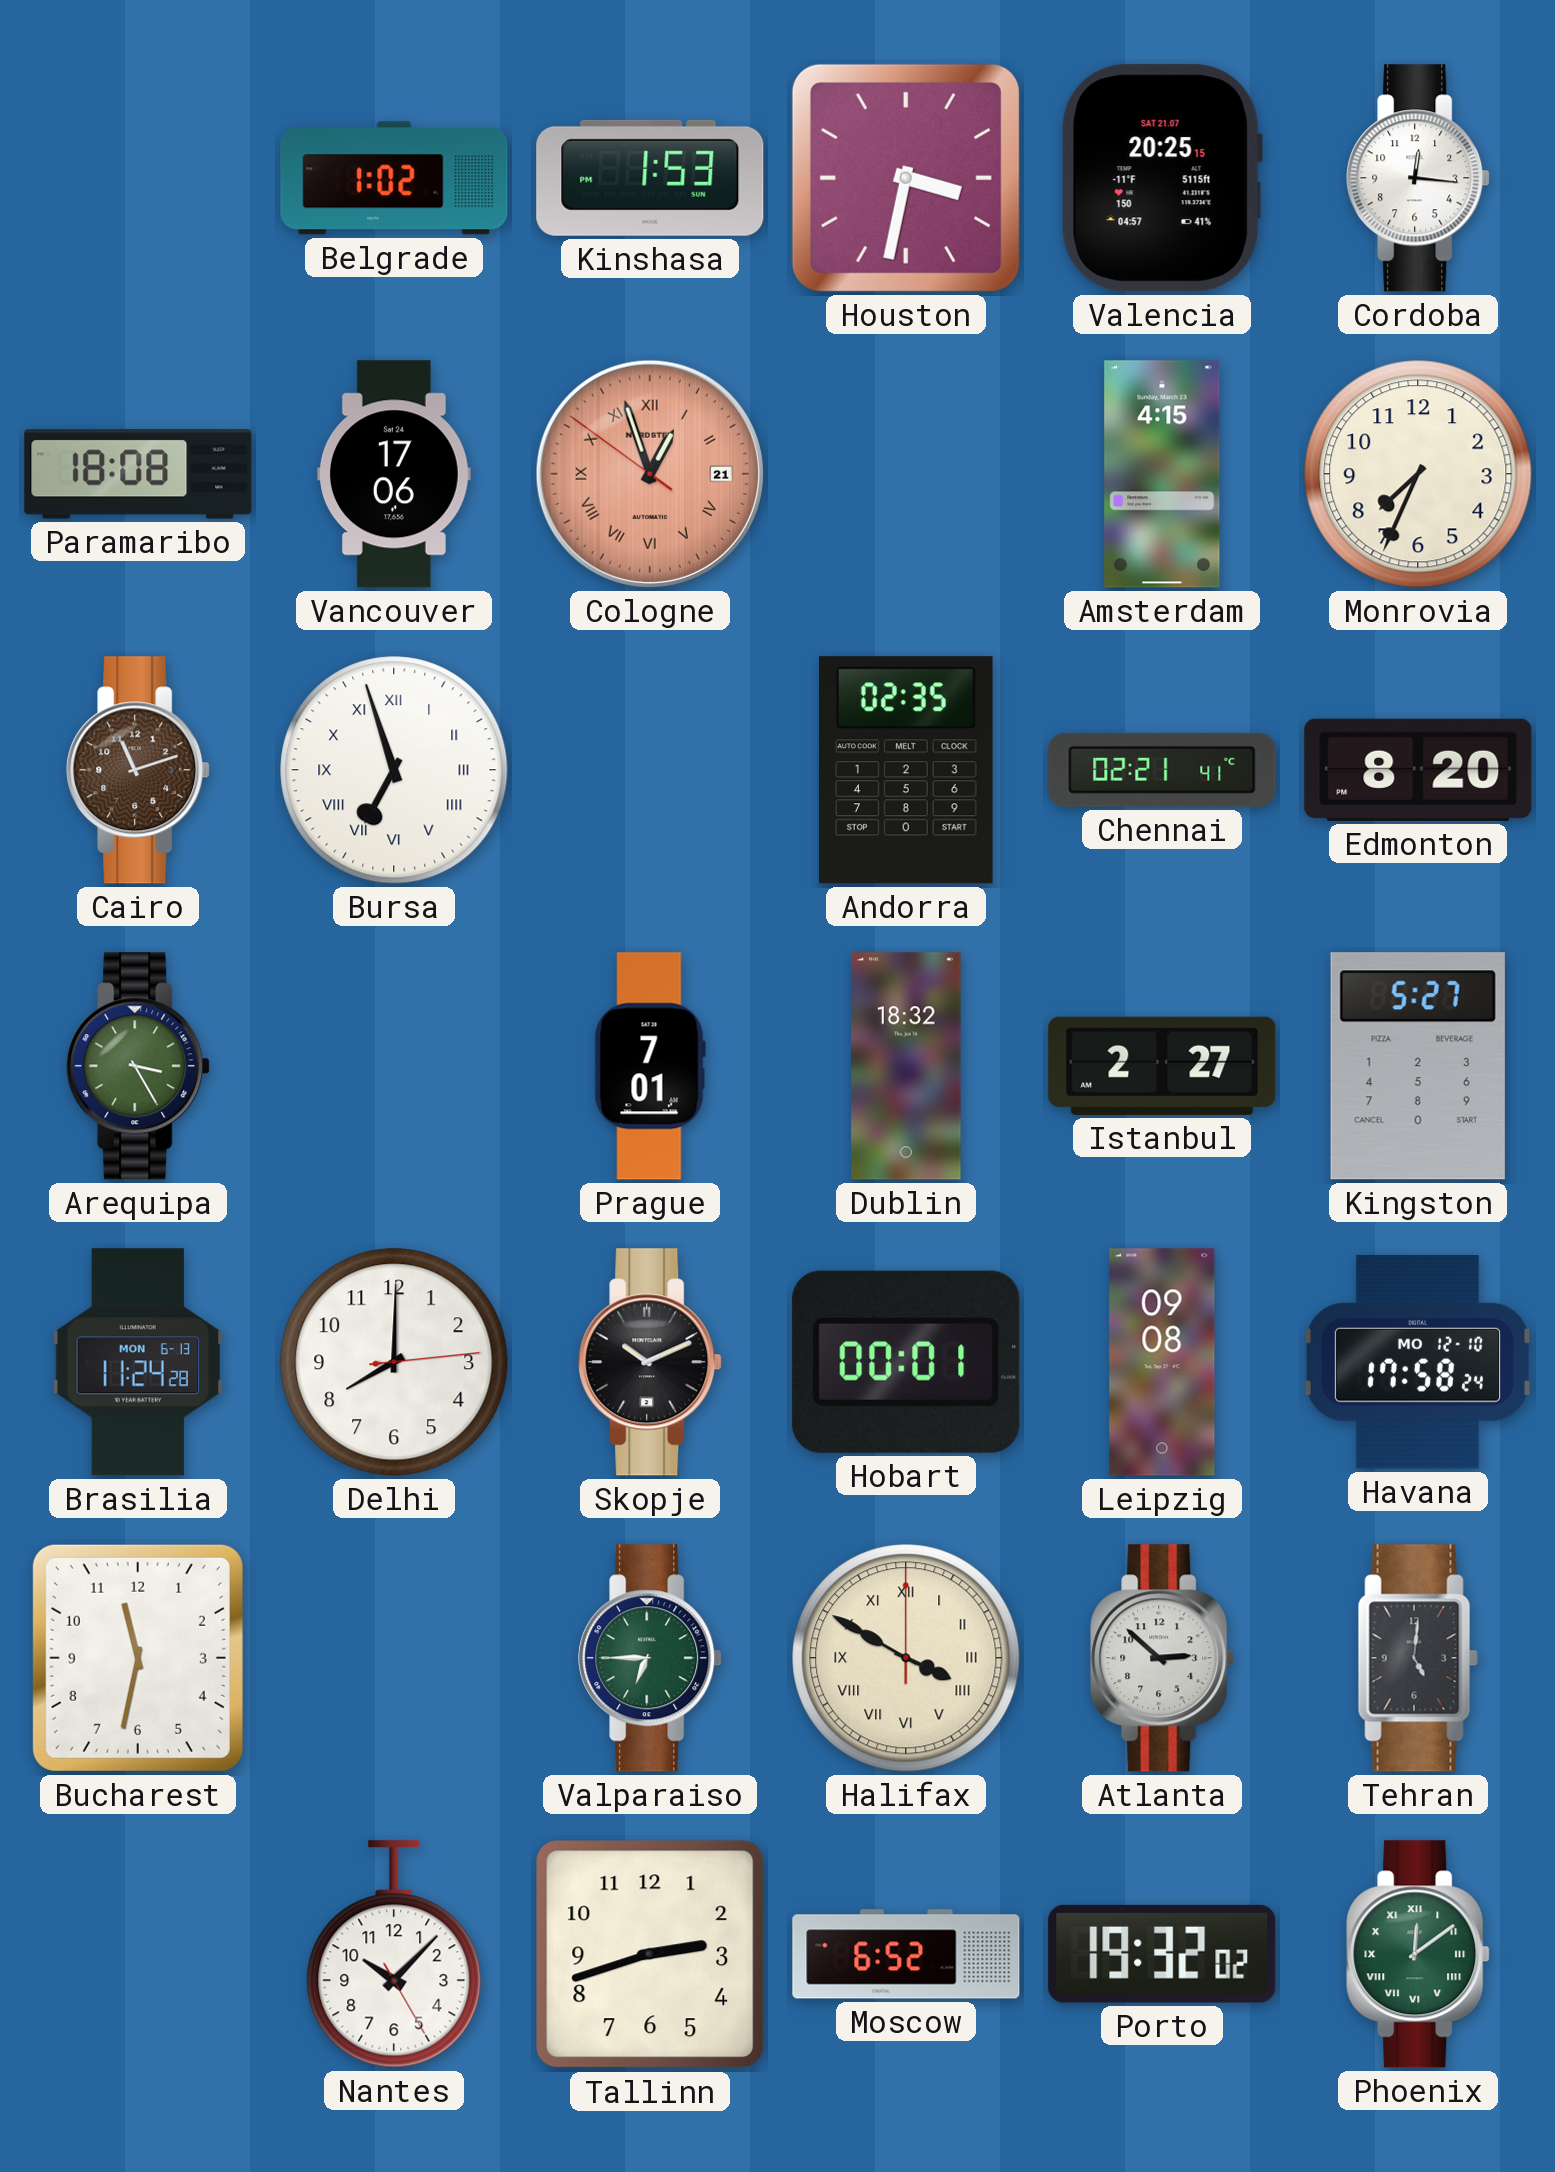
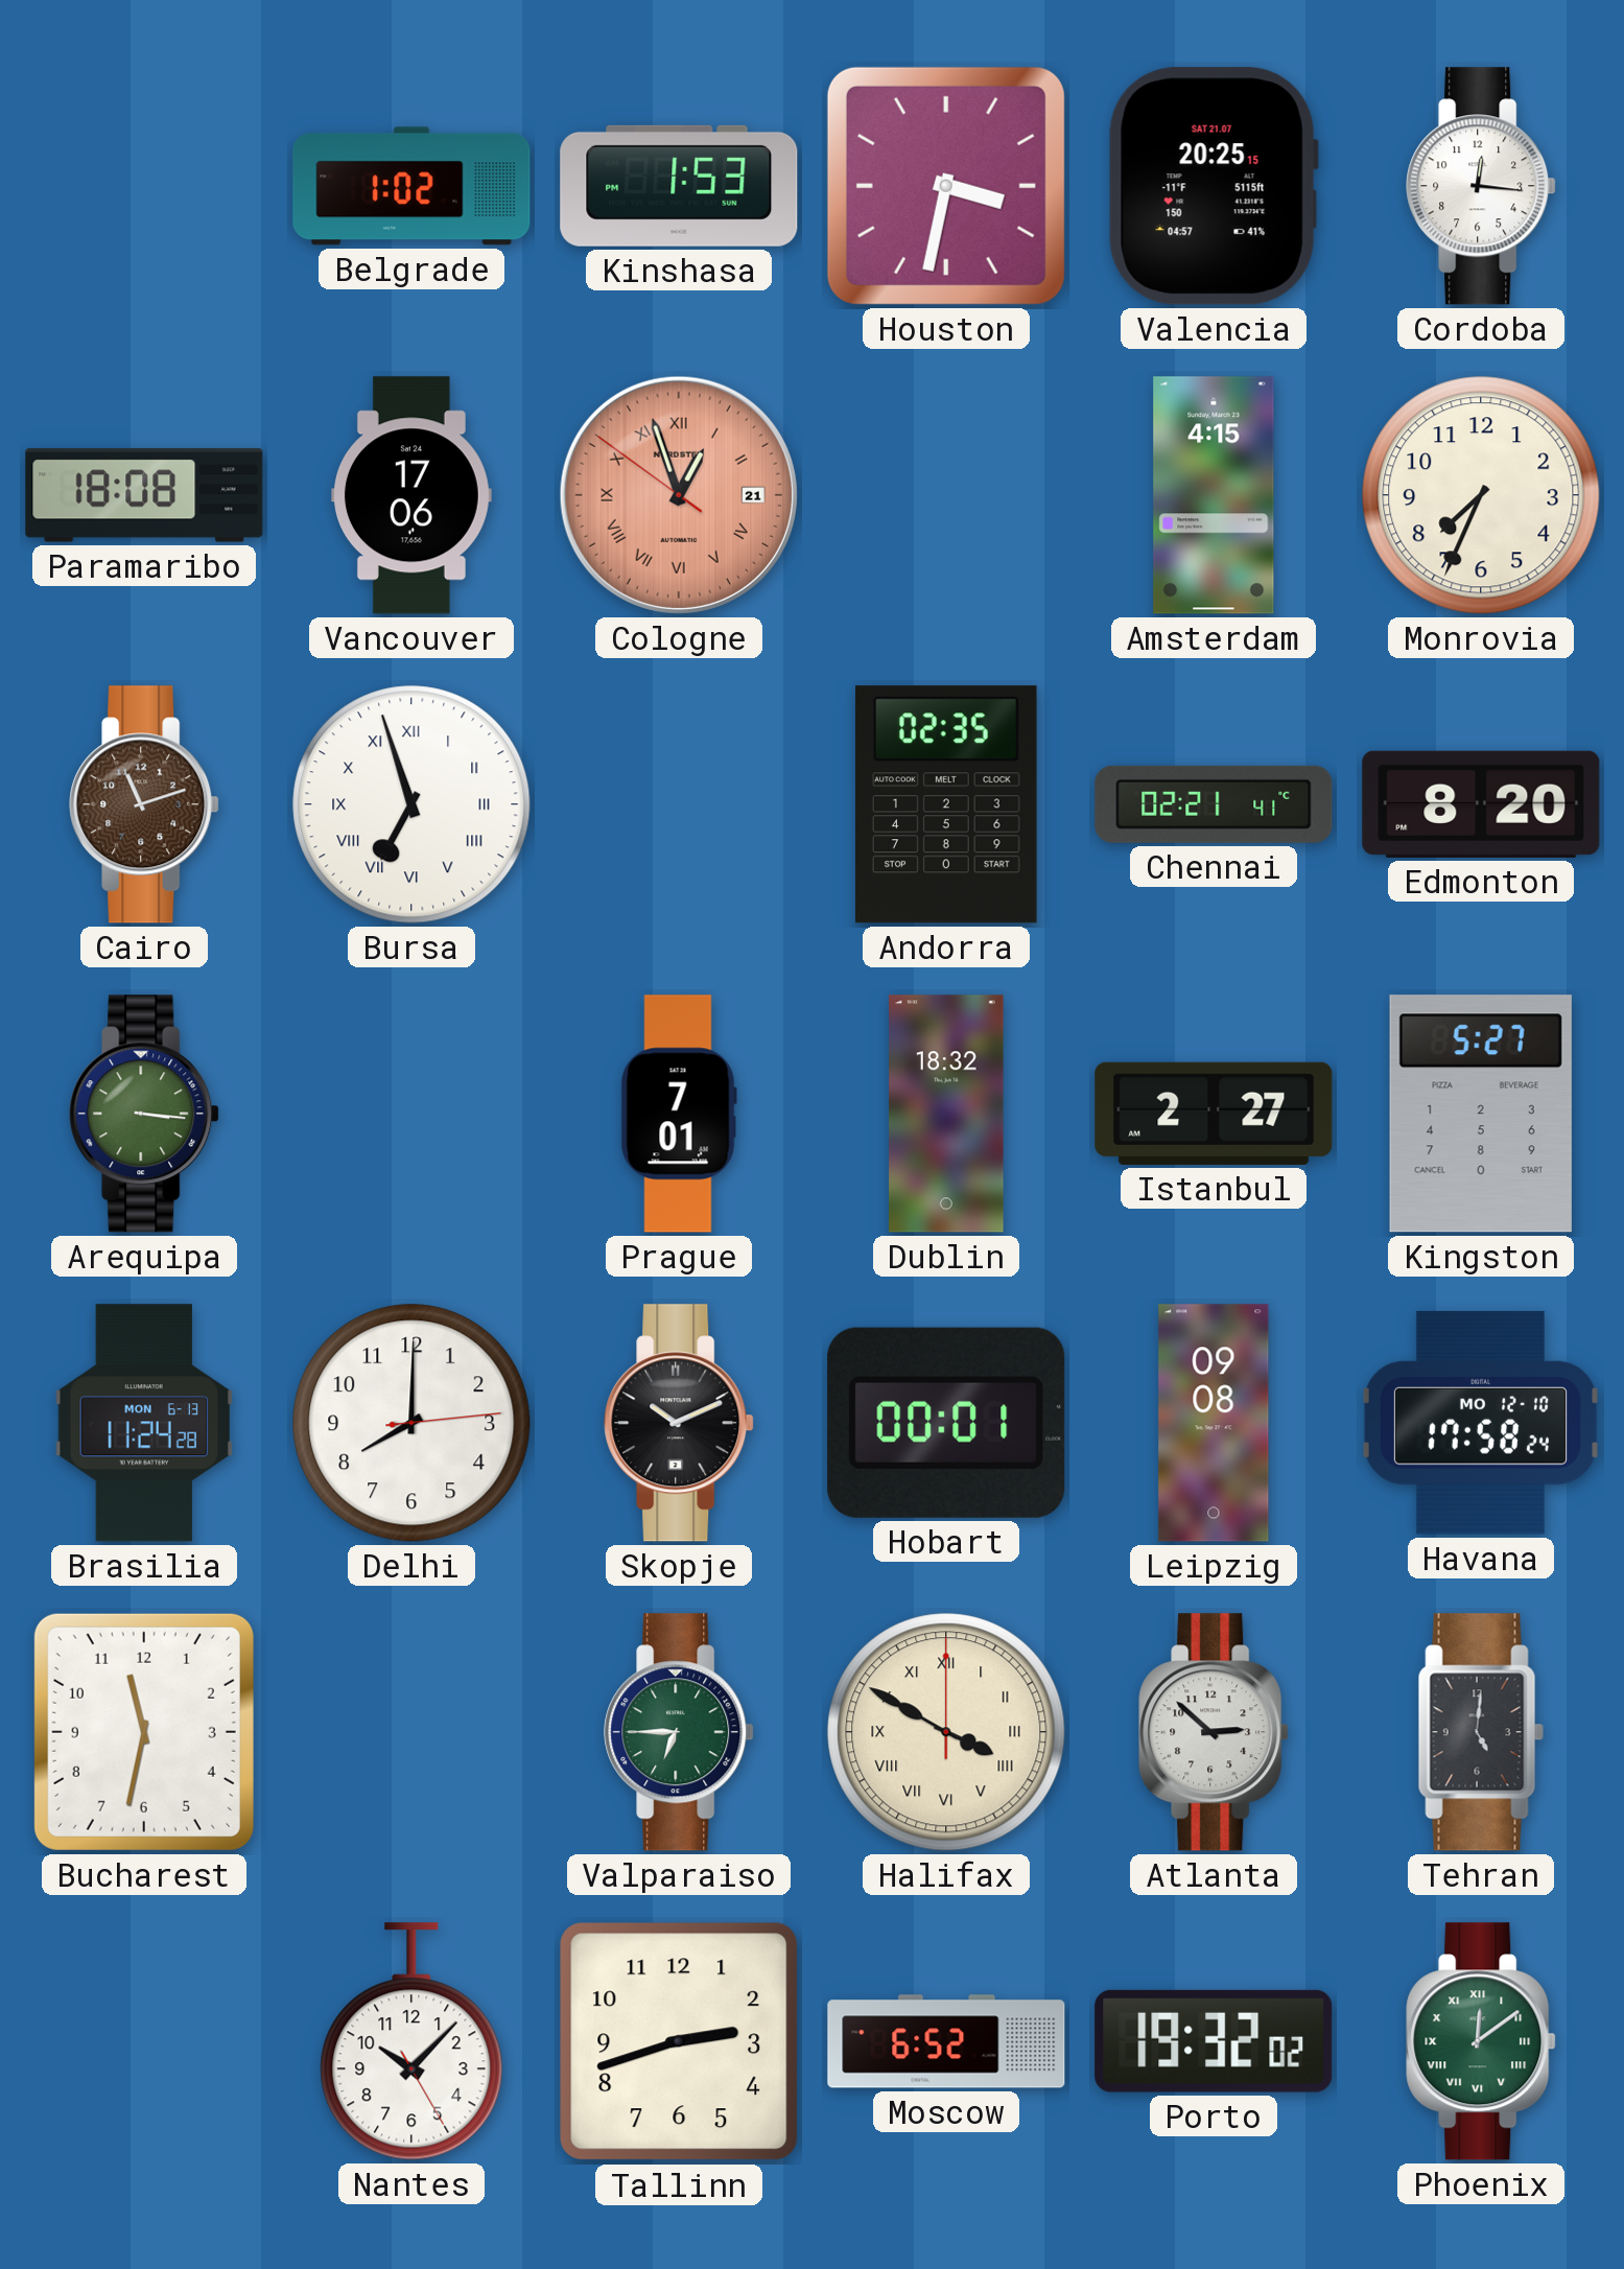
Arequipa: 3:25 -> 3:16
